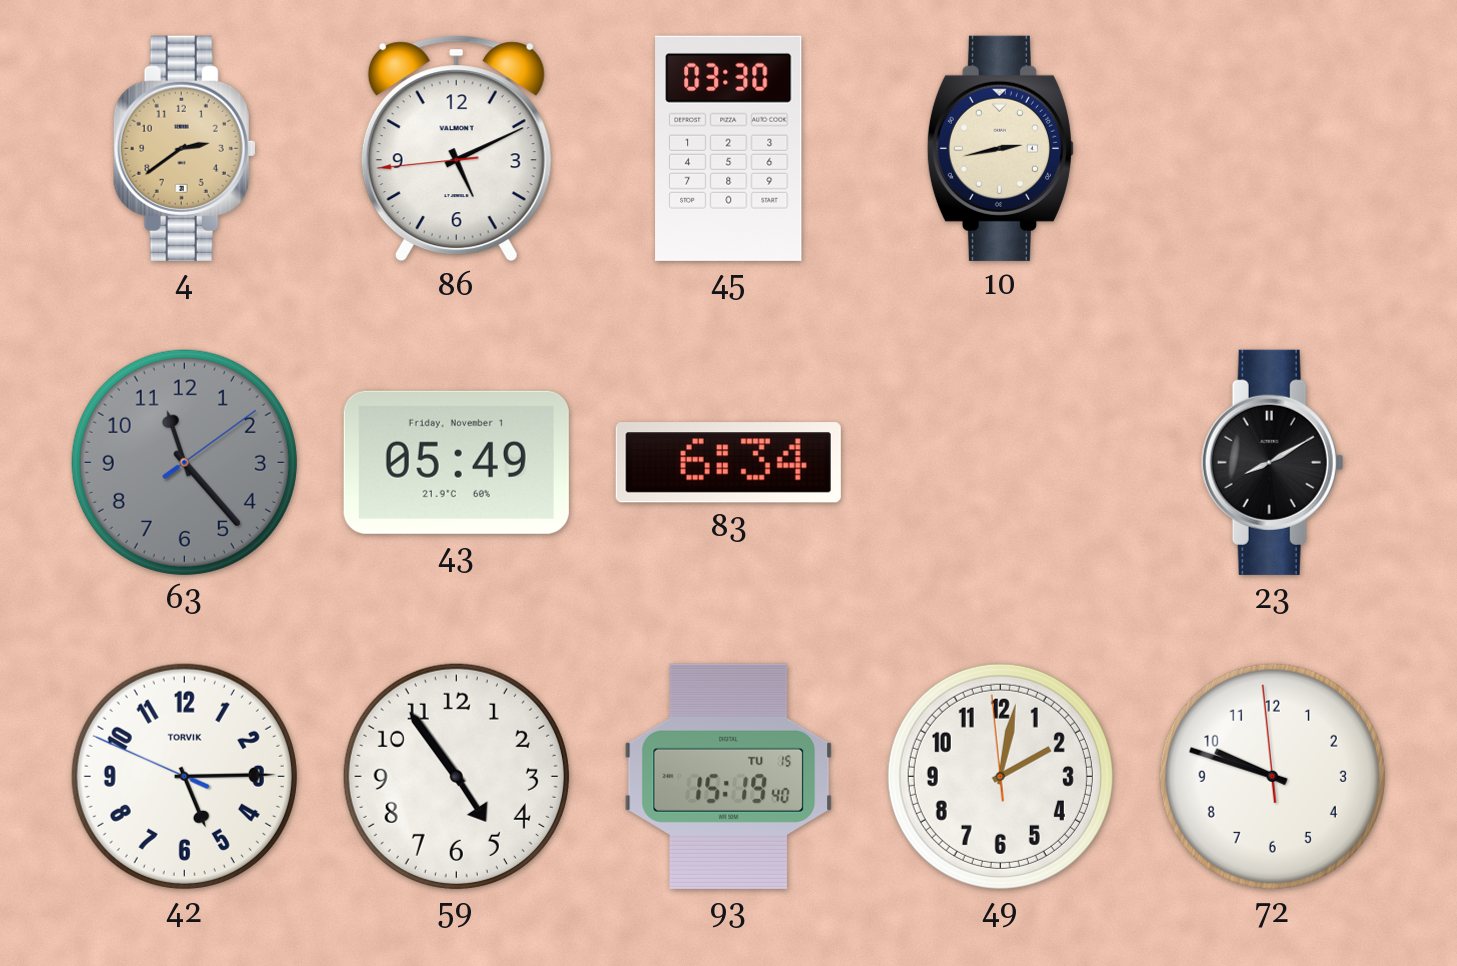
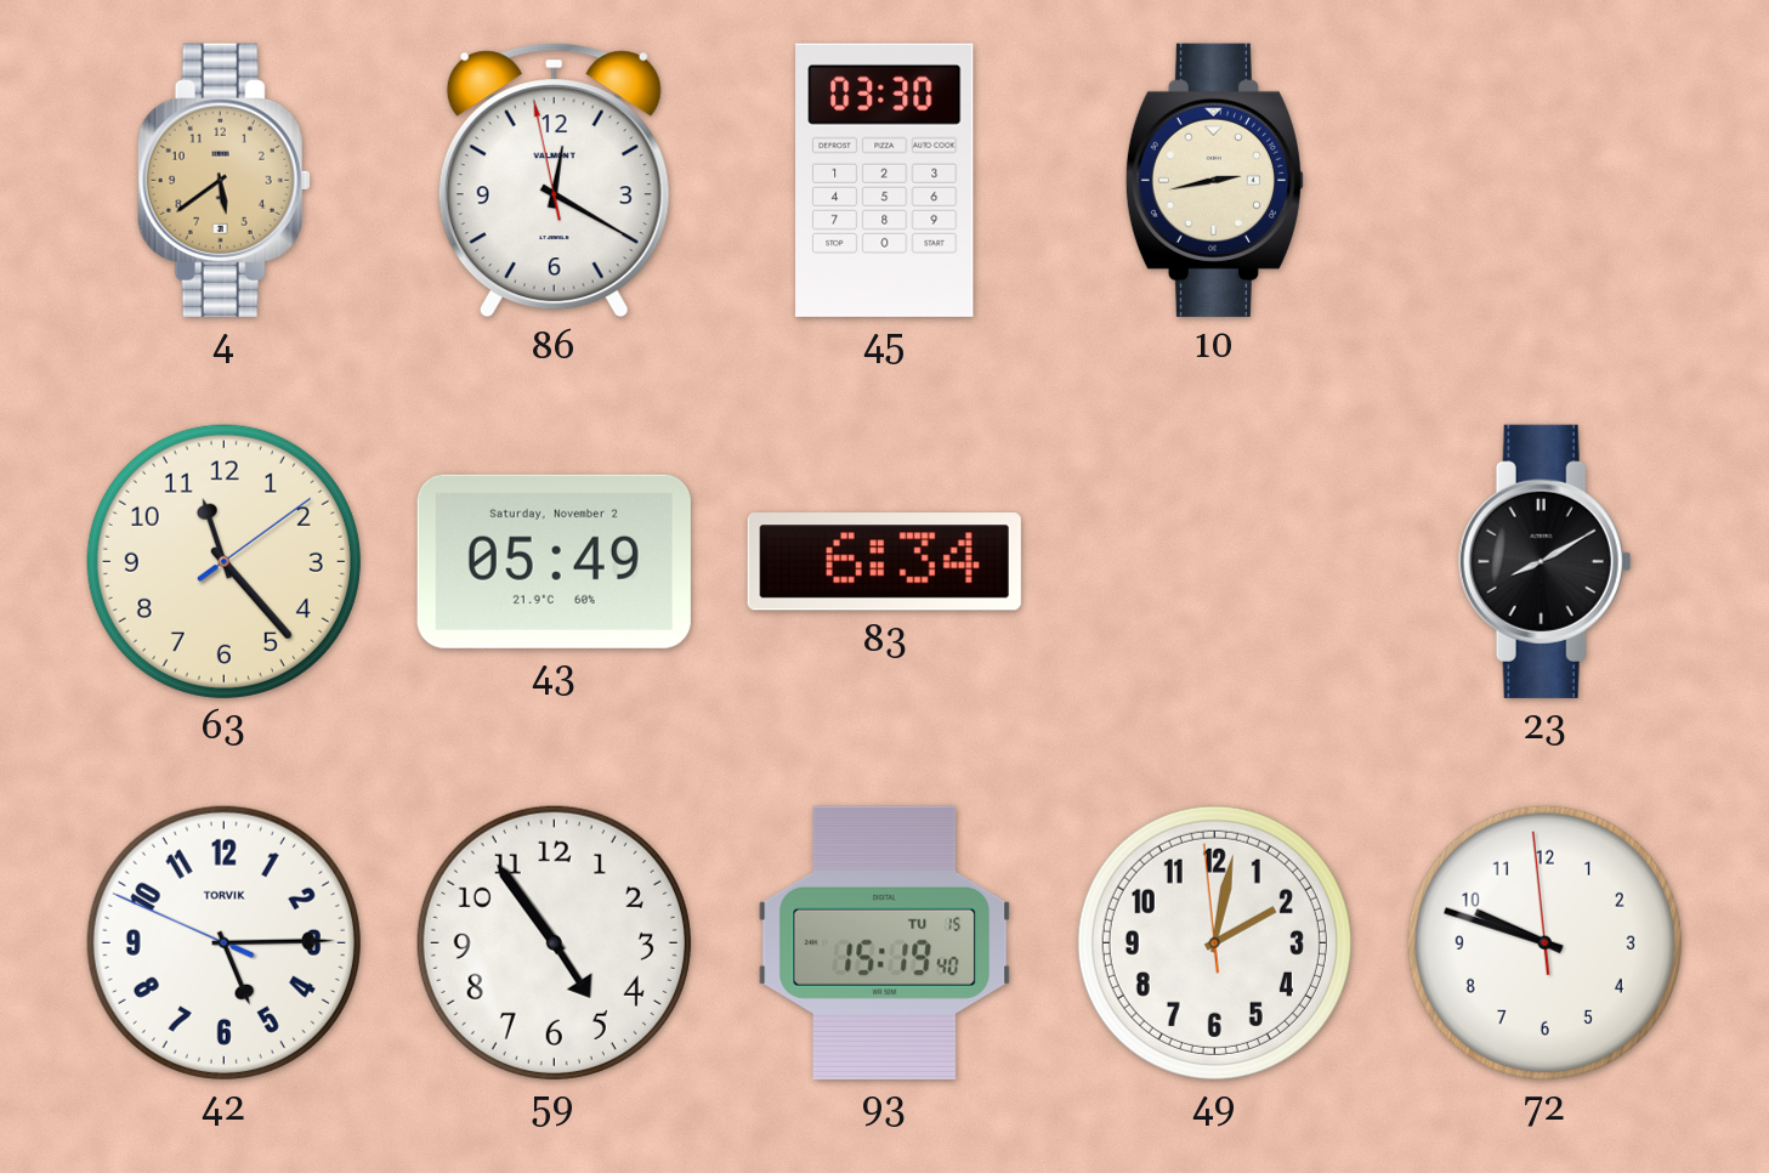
4: 2:39 -> 5:39
86: 5:10 -> 12:19
63 dial: grey -> cream
43 date: Friday, November 1 -> Saturday, November 2
